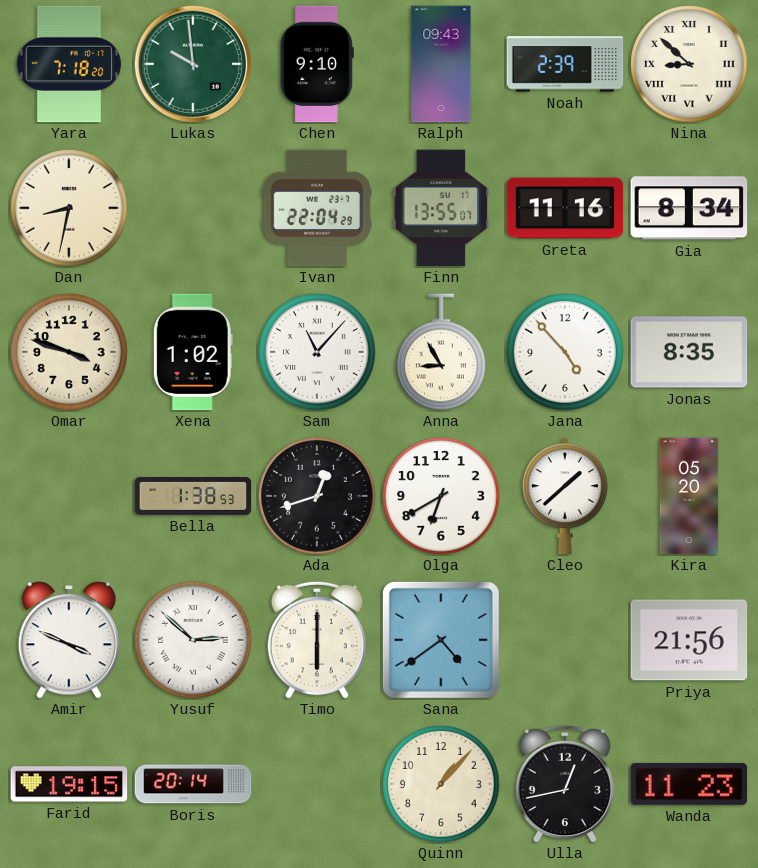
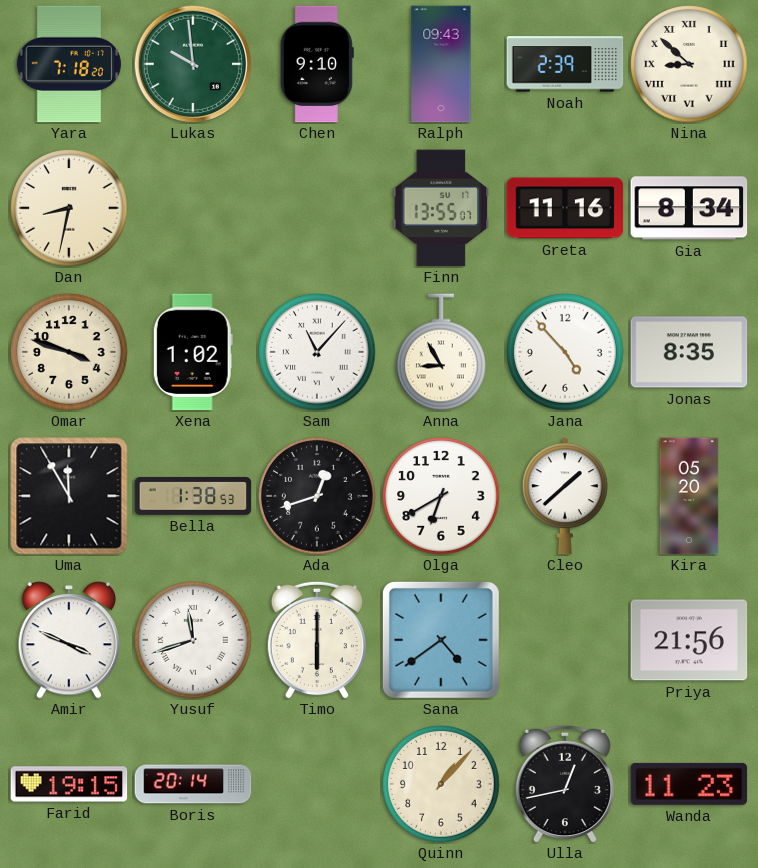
Ivan: 22:04 -> none
Uma: none -> 11:55
Yusuf: 2:52 -> 11:42
